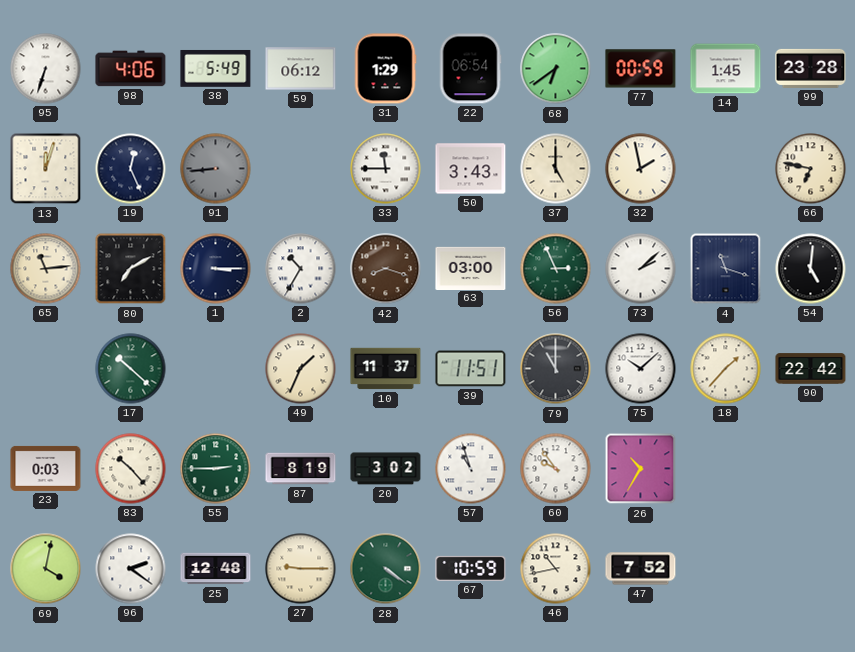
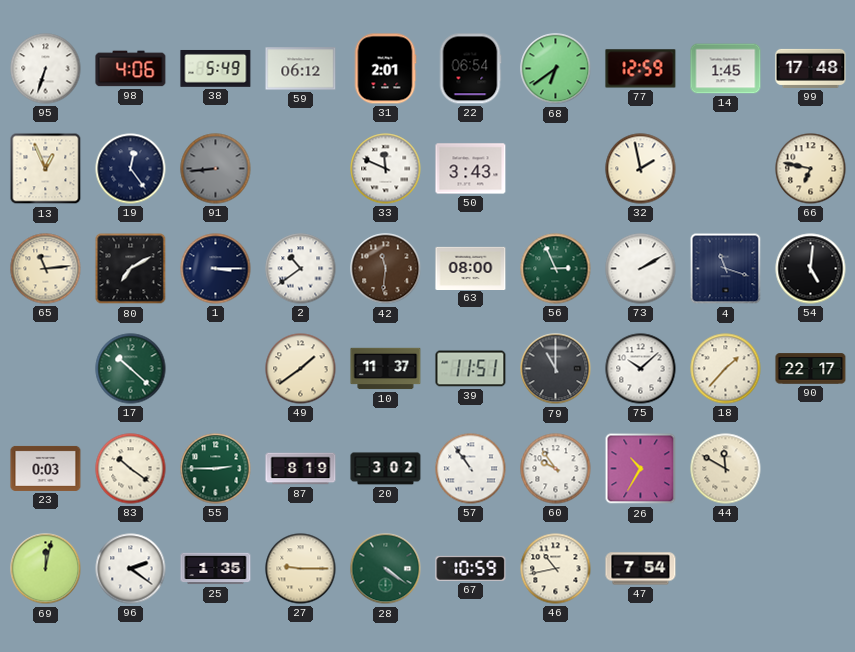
31: 1:29 -> 2:01
77: 00:59 -> 12:59
99: 23:28 -> 17:48
13: 12:03 -> 12:56
19: 12:26 -> 12:24
33: 11:45 -> 11:49
37: 5:00 -> none
2: 10:35 -> 10:39
42: 8:18 -> 11:31
63: 03:00 -> 08:00
73: 2:08 -> 2:10
49: 1:34 -> 1:39
90: 22:42 -> 22:17
83: 10:23 -> 10:21
57: 10:57 -> 10:54
44: none -> 11:50
69: 4:02 -> 12:02
25: 12:48 -> 1:35
47: 7:52 -> 7:54
